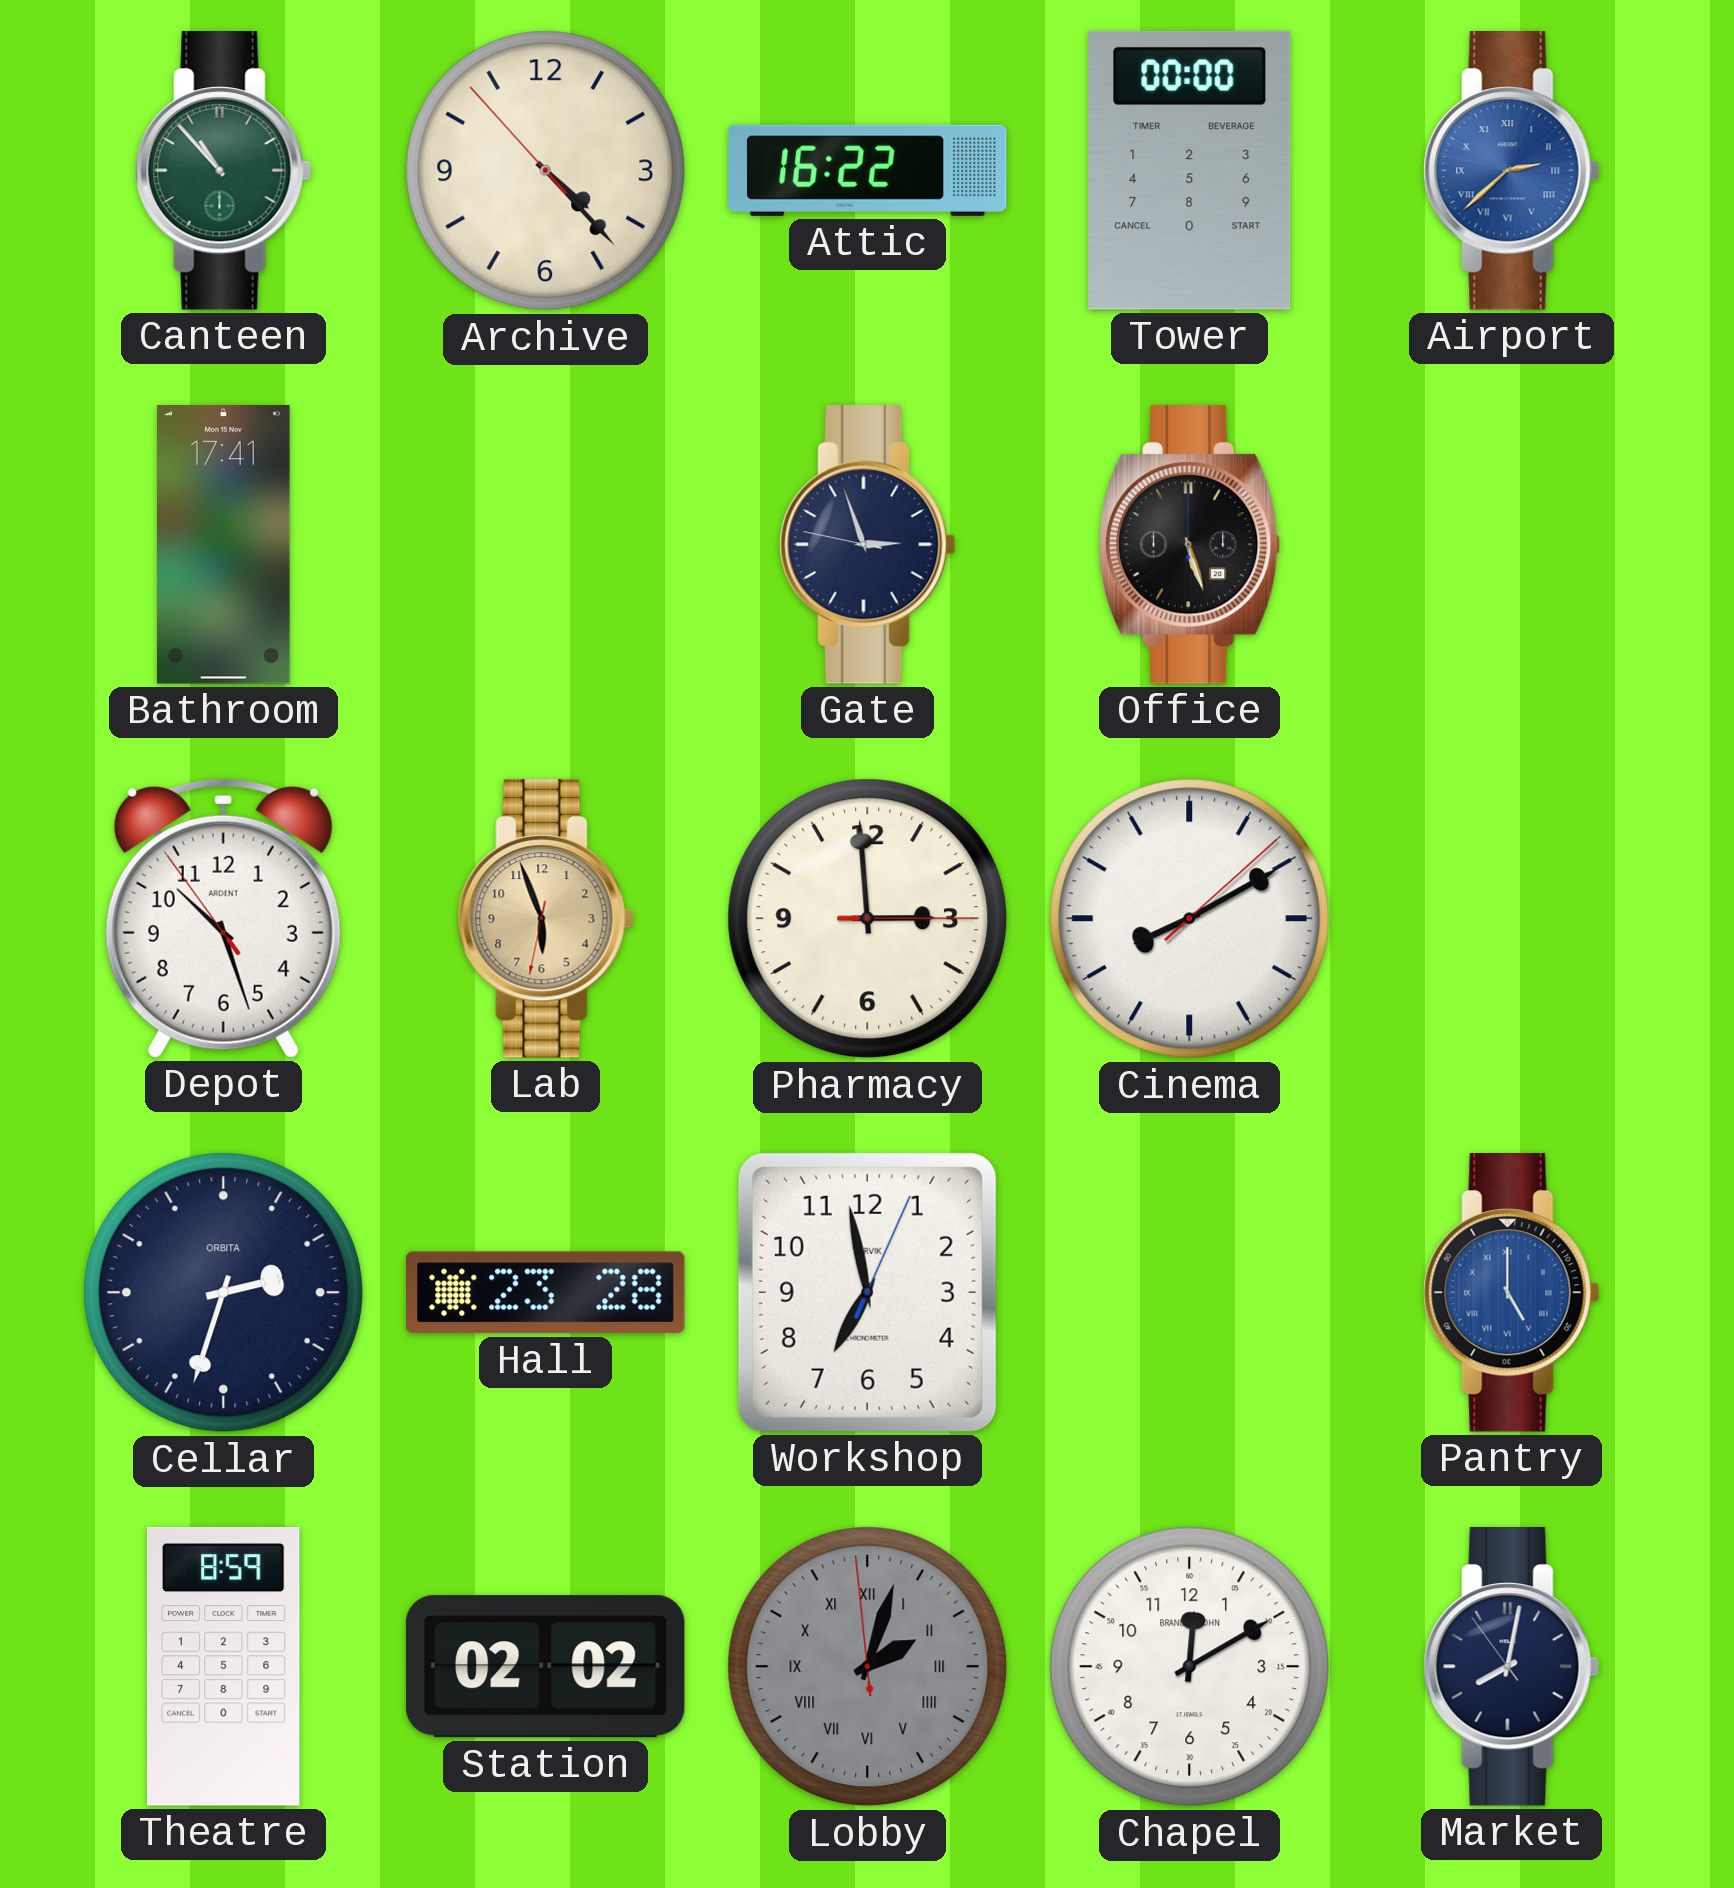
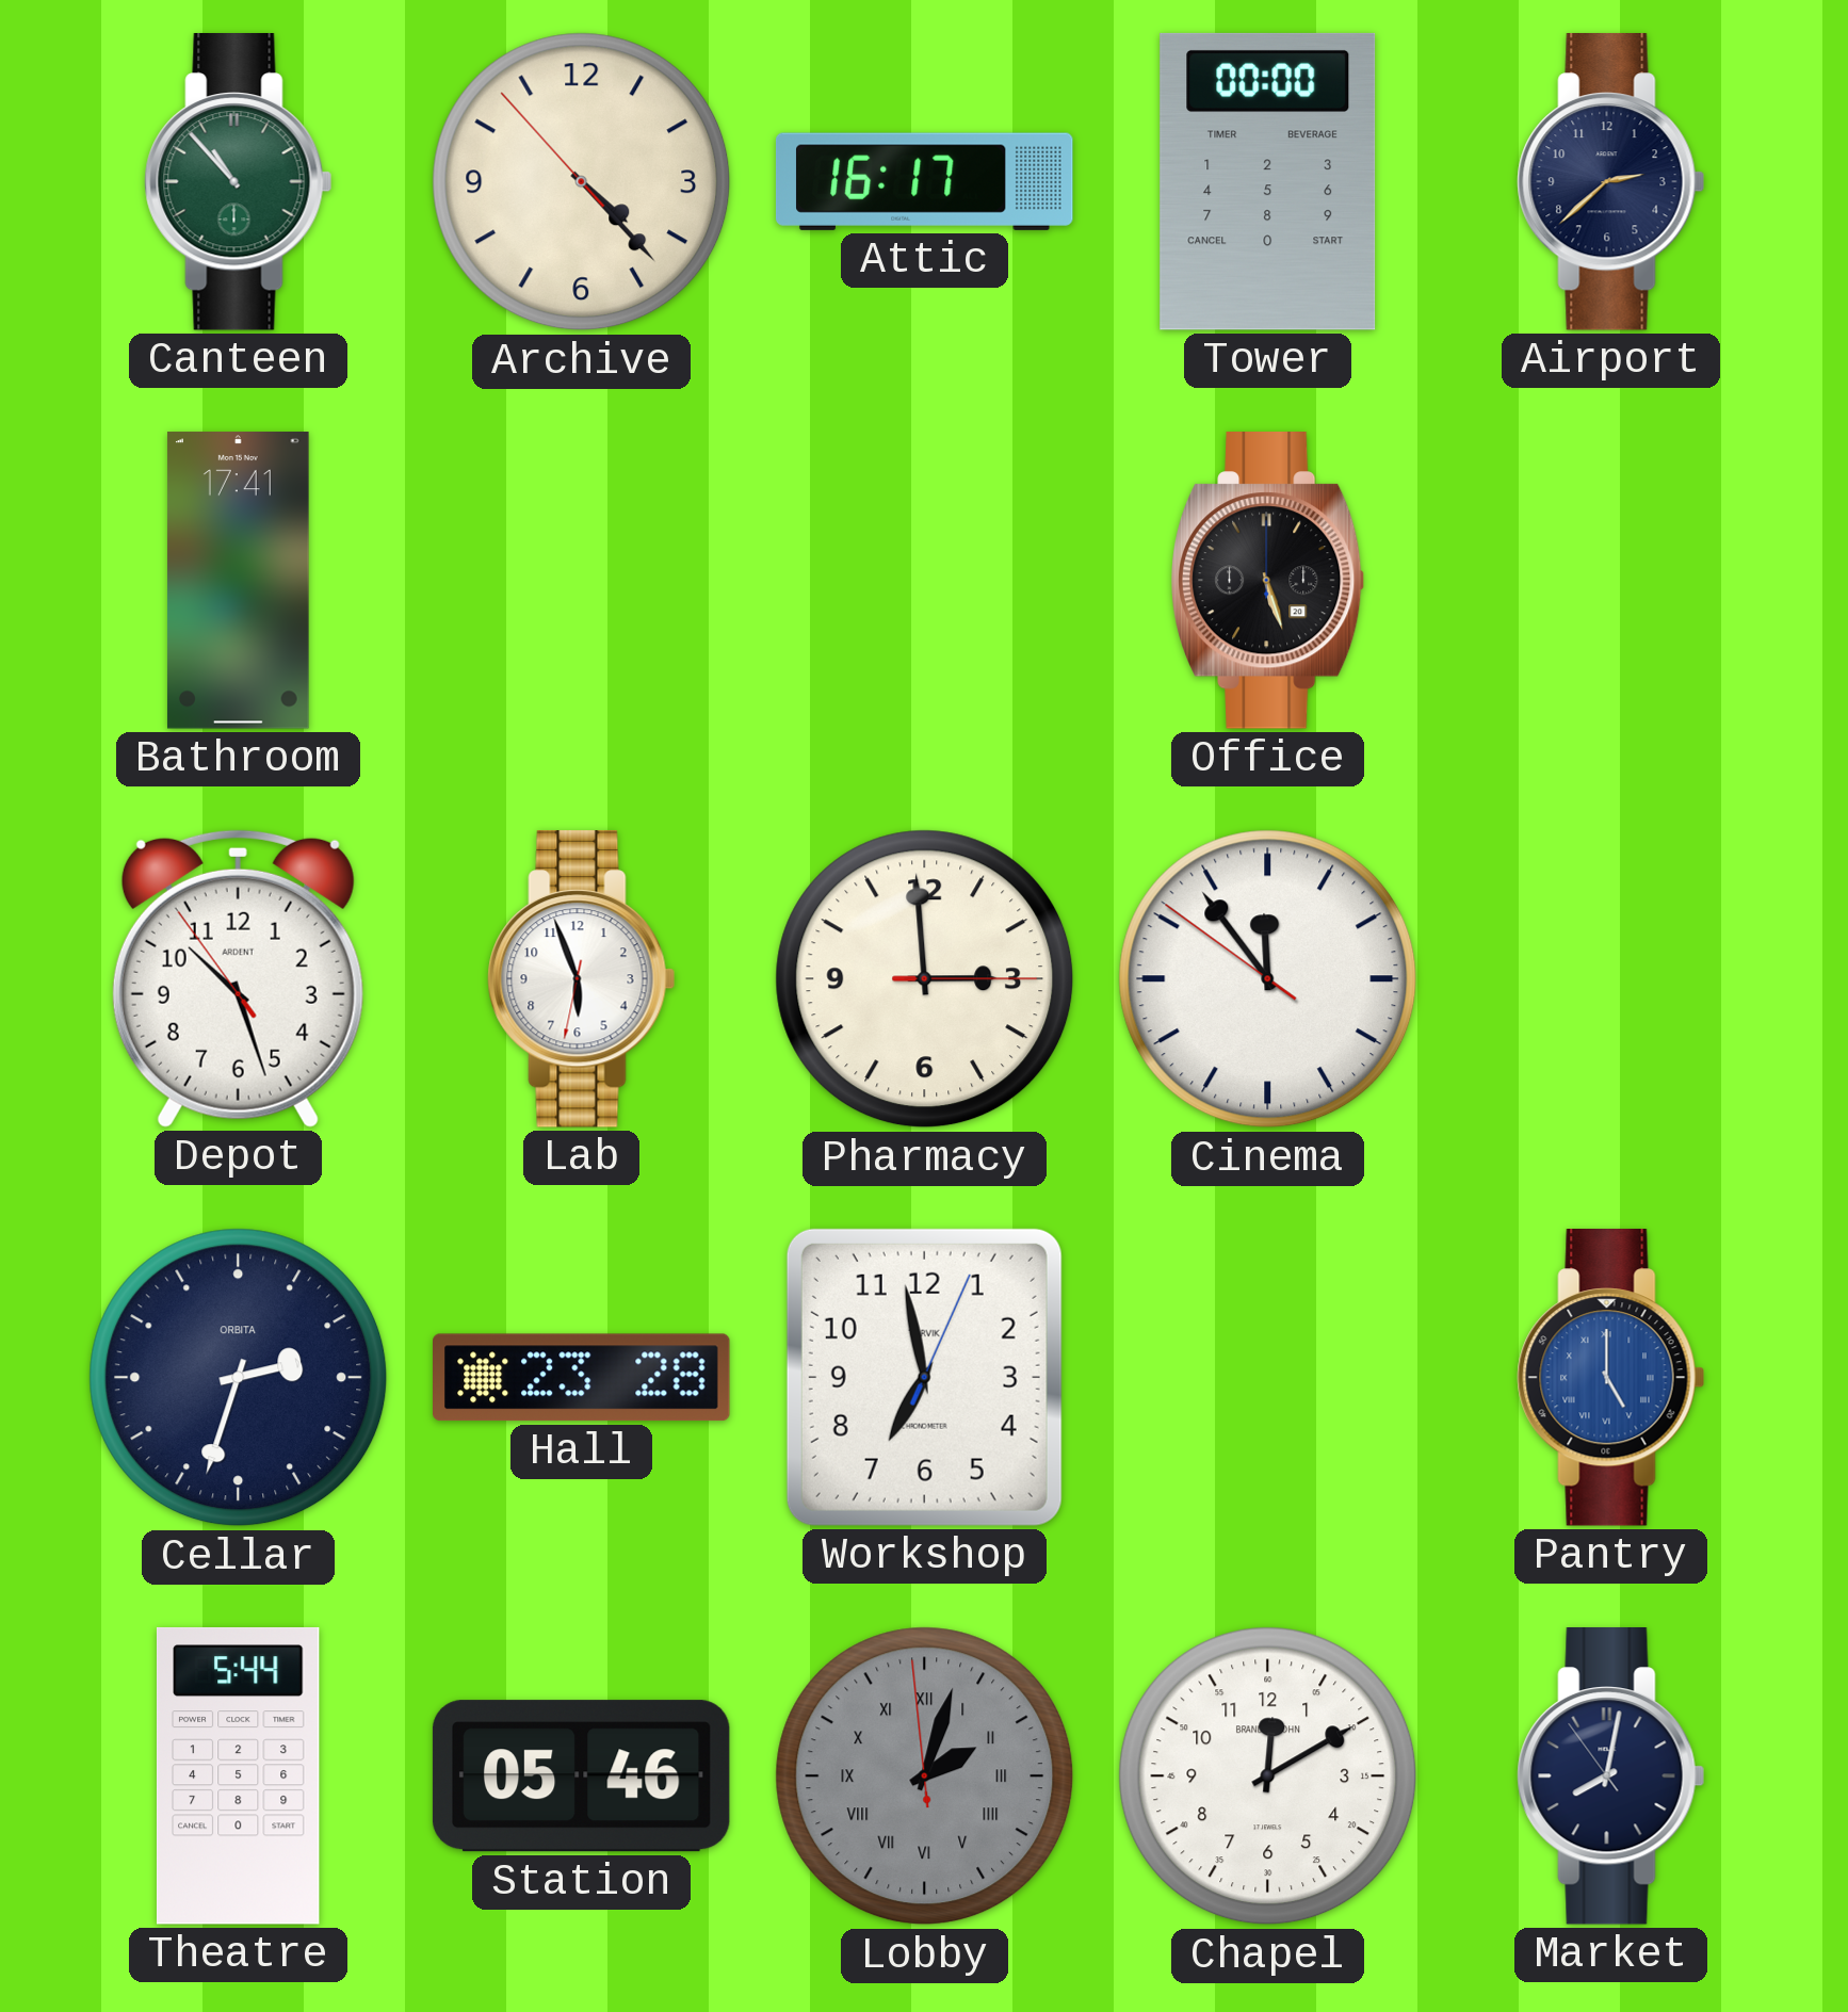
Attic: 16:22 -> 16:17
Airport dial: blue -> navy
Airport numerals: Roman -> Arabic
Gate: 2:56 -> none
Lab dial: champagne -> white
Cinema: 8:10 -> 11:53
Theatre: 8:59 -> 5:44
Station: 02:02 -> 05:46
